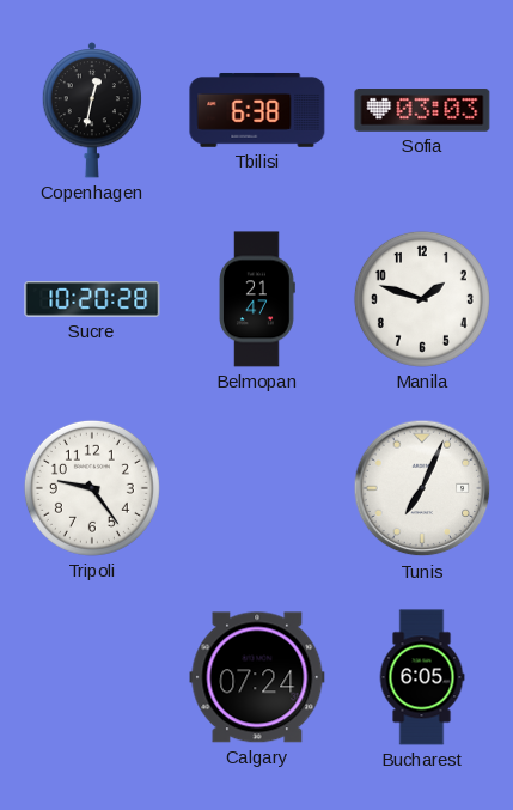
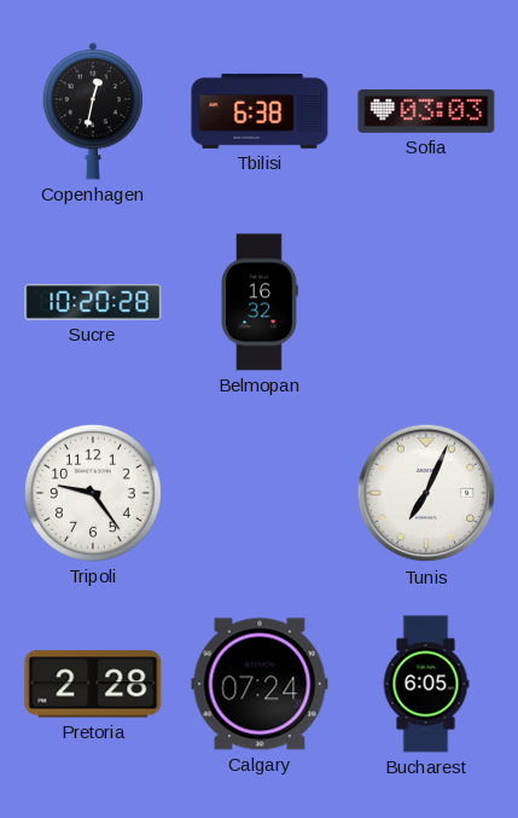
Belmopan: 21:47 -> 16:32
Manila: 1:48 -> none
Pretoria: none -> 2:28
